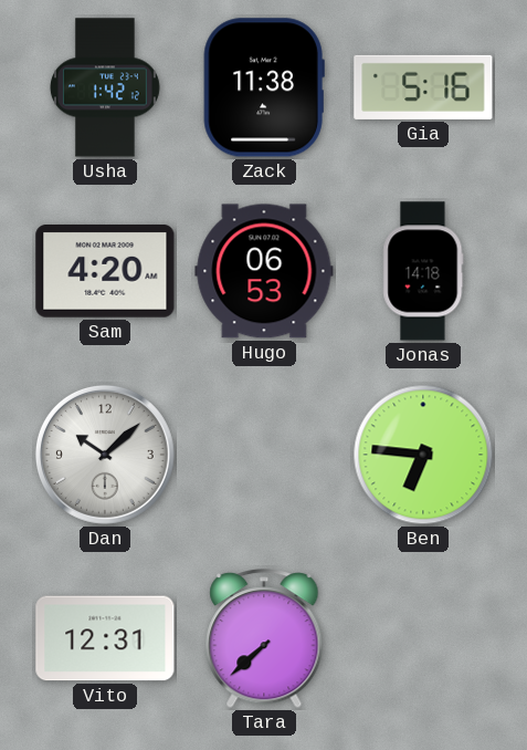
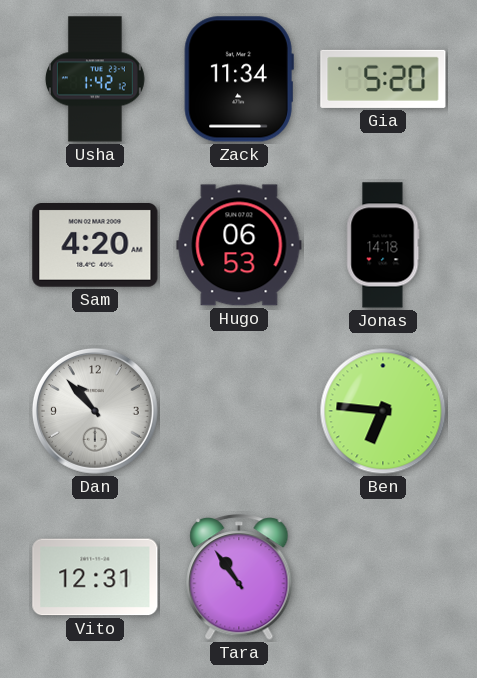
Zack: 11:38 -> 11:34
Gia: 5:16 -> 5:20
Dan: 10:08 -> 10:53
Tara: 7:38 -> 10:54
